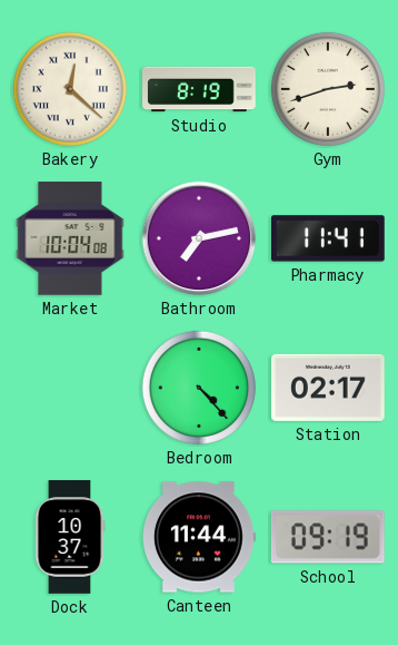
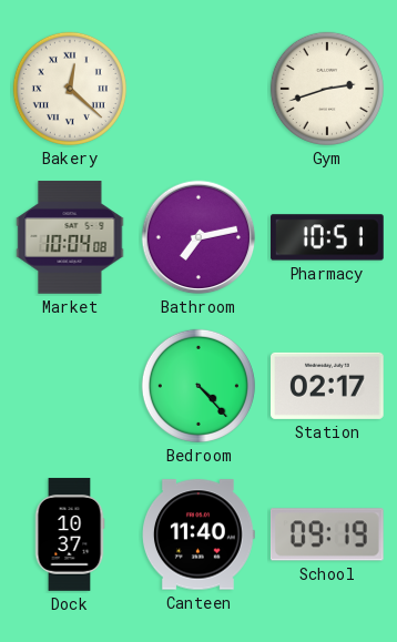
Studio: 8:19 -> none
Pharmacy: 11:41 -> 10:51
Canteen: 11:44 -> 11:40
